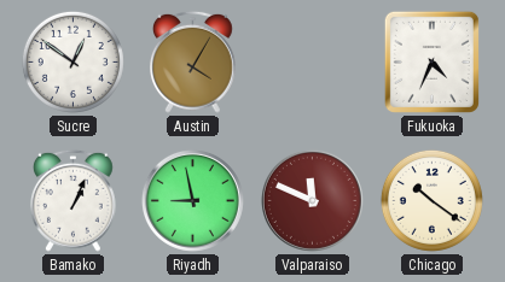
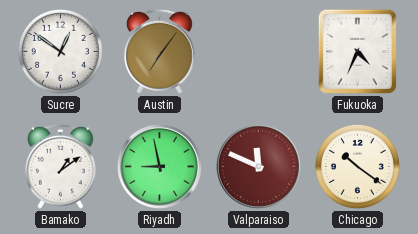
Austin: 4:05 -> 7:06
Bamako: 1:04 -> 1:09
